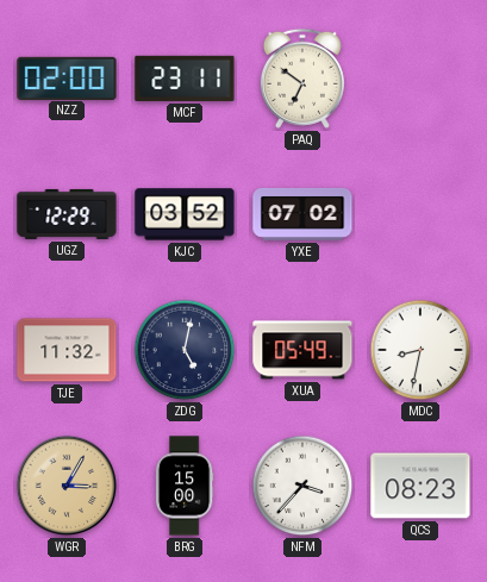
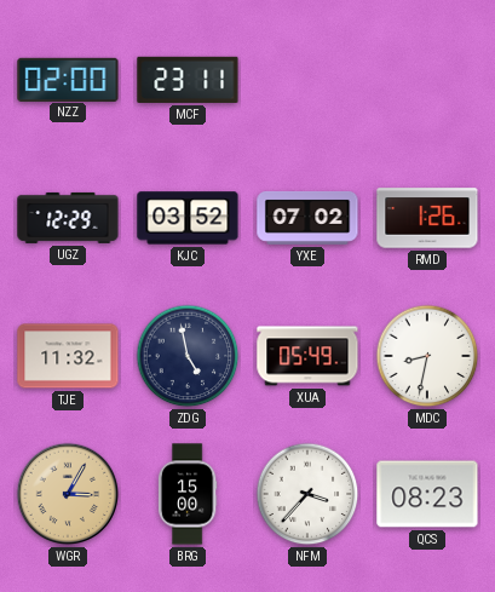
PAQ: 6:51 -> none
RMD: none -> 1:26
ZDG: 5:02 -> 4:58
